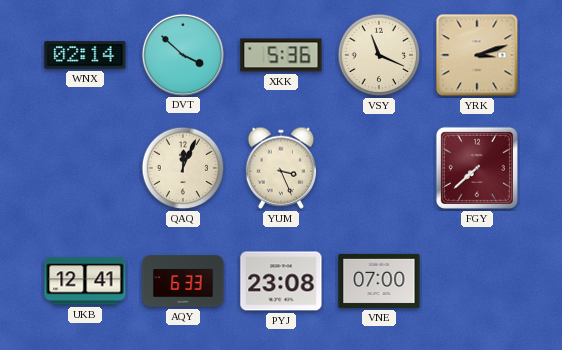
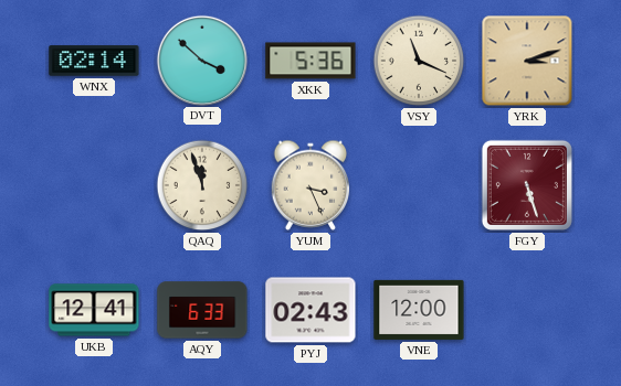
QAQ: 12:04 -> 11:57
FGY: 7:38 -> 5:27
PYJ: 23:08 -> 02:43
VNE: 07:00 -> 12:00
